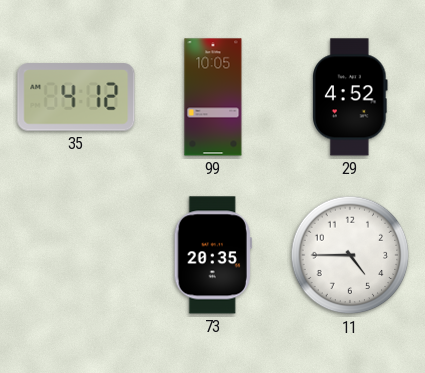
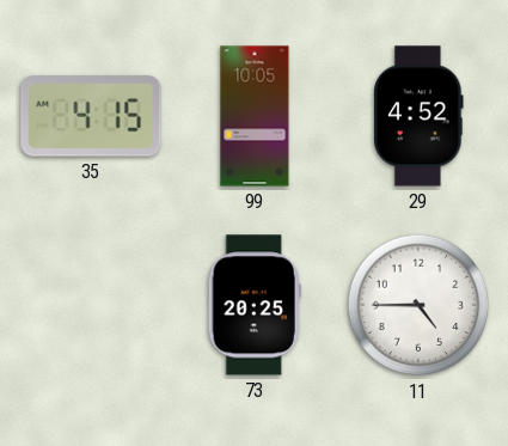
35: 4:12 -> 4:15
73: 20:35 -> 20:25
